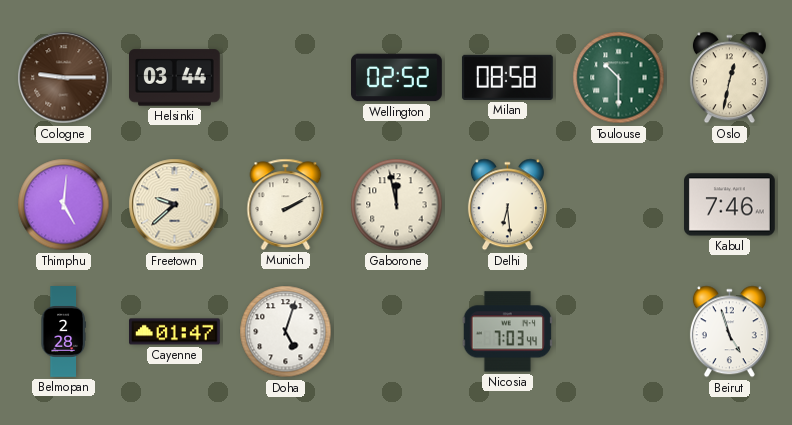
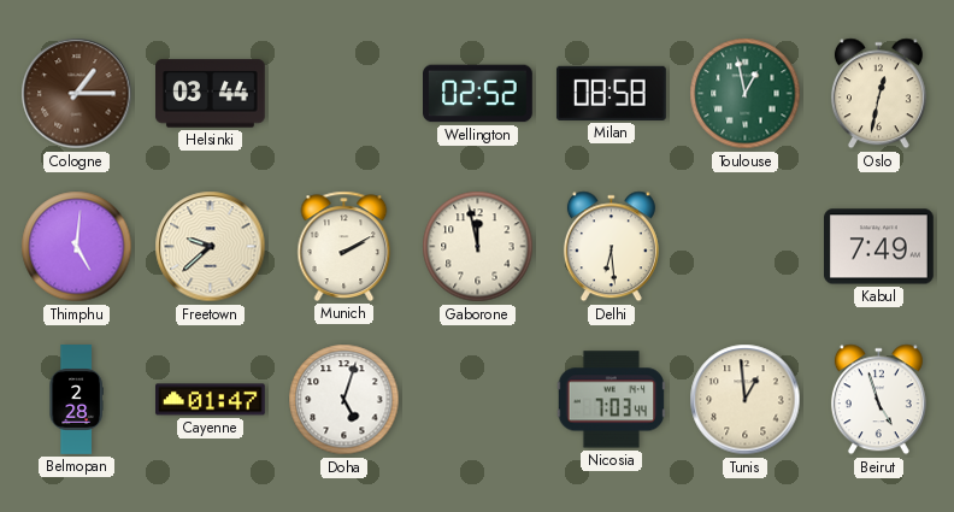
Cologne: 9:15 -> 1:15
Toulouse: 10:30 -> 12:58
Kabul: 7:46 -> 7:49
Tunis: none -> 12:59
